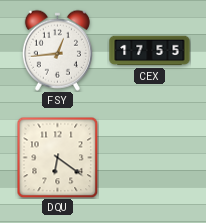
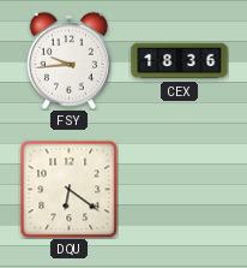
FSY: 12:44 -> 9:44
CEX: 17:55 -> 18:36
